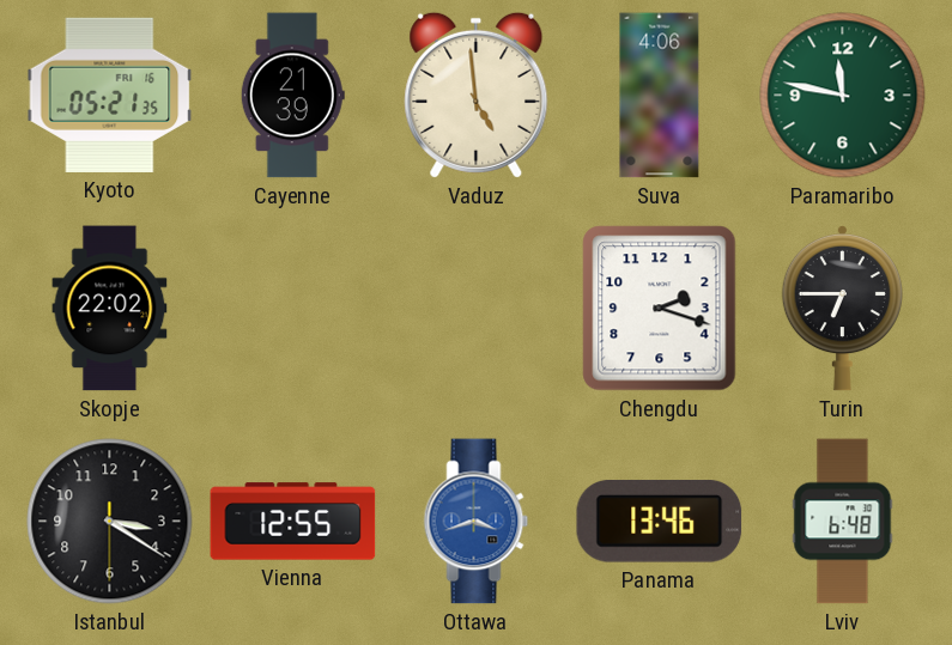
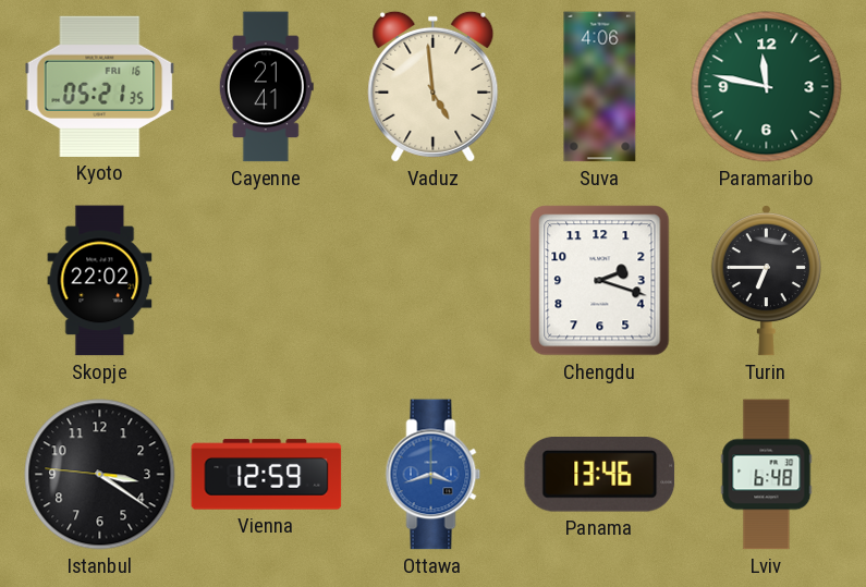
Cayenne: 21:39 -> 21:41
Istanbul: 3:20:30 -> 3:20:46
Vienna: 12:55 -> 12:59
